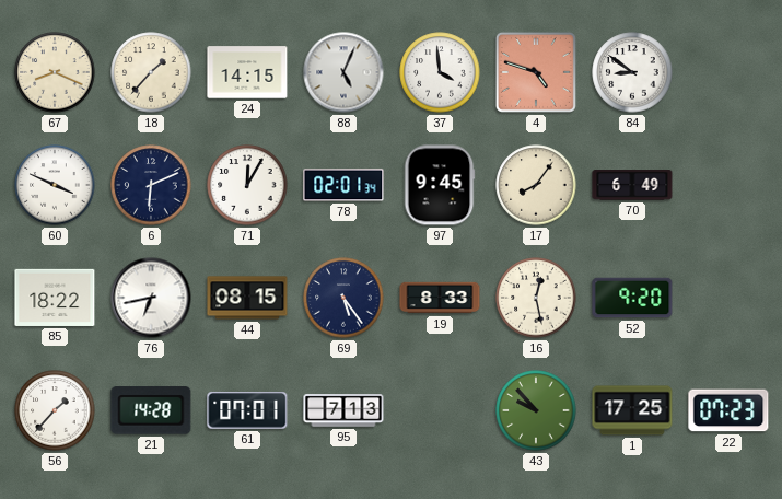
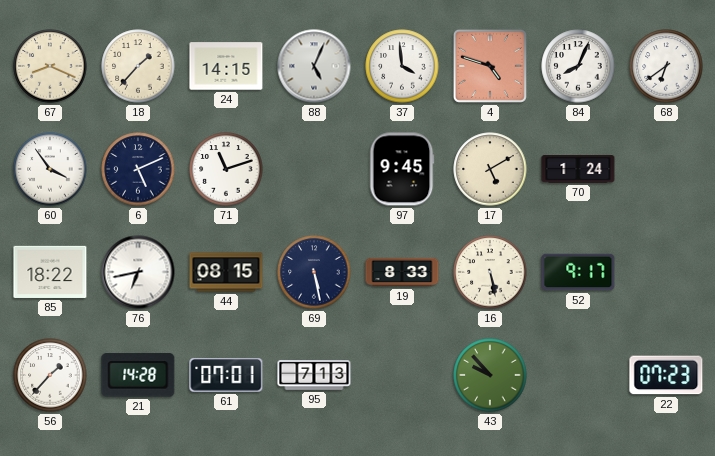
84: 8:51 -> 8:04
68: none -> 6:39
60: 3:49 -> 3:54
6: 6:11 -> 5:11
71: 12:05 -> 11:12
78: 02:01 -> none
17: 8:06 -> 5:10
70: 6:49 -> 1:24
69: 5:24 -> 5:28
16: 12:28 -> 5:28
52: 9:20 -> 9:17
1: 17:25 -> none
